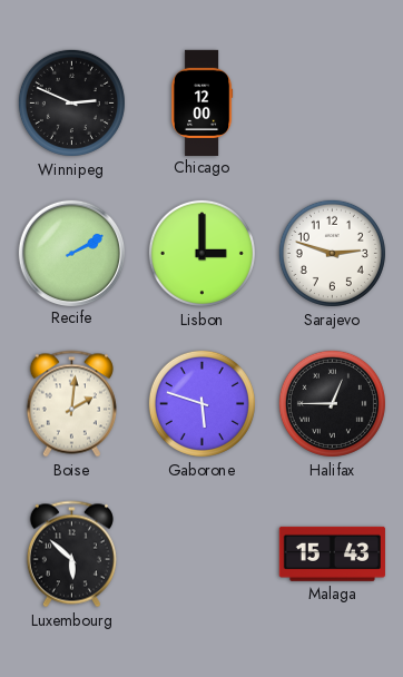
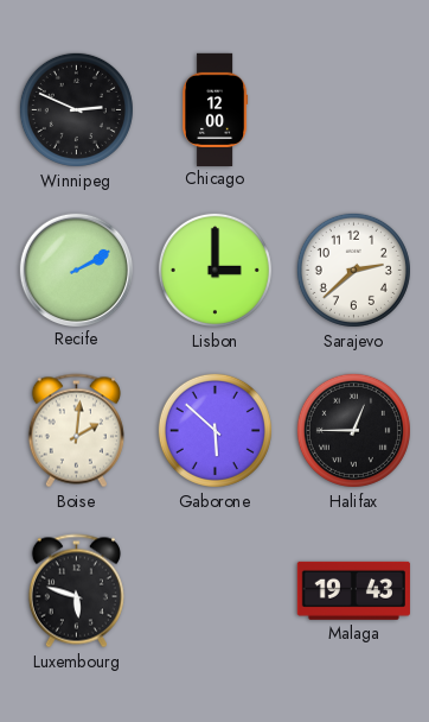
Sarajevo: 2:48 -> 2:38
Gaborone: 5:48 -> 5:52
Luxembourg: 5:52 -> 5:48
Malaga: 15:43 -> 19:43
